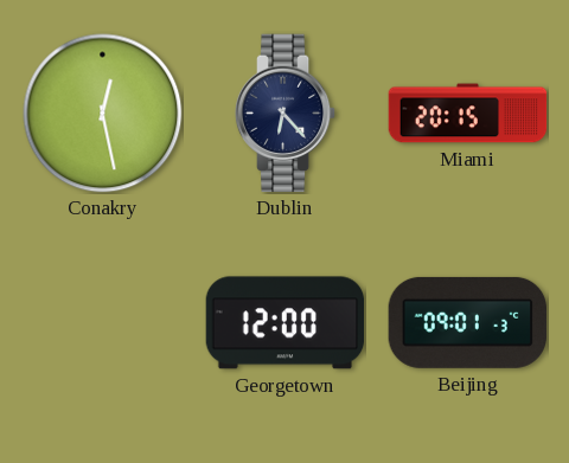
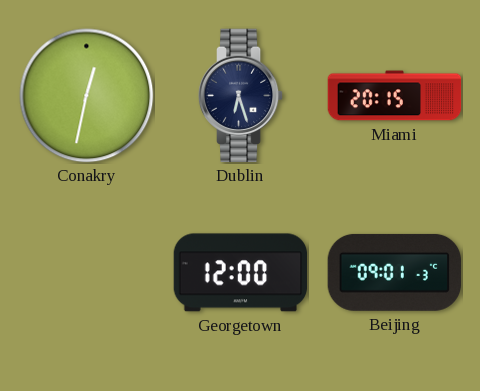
Conakry: 12:28 -> 12:32
Dublin: 6:23 -> 6:27
